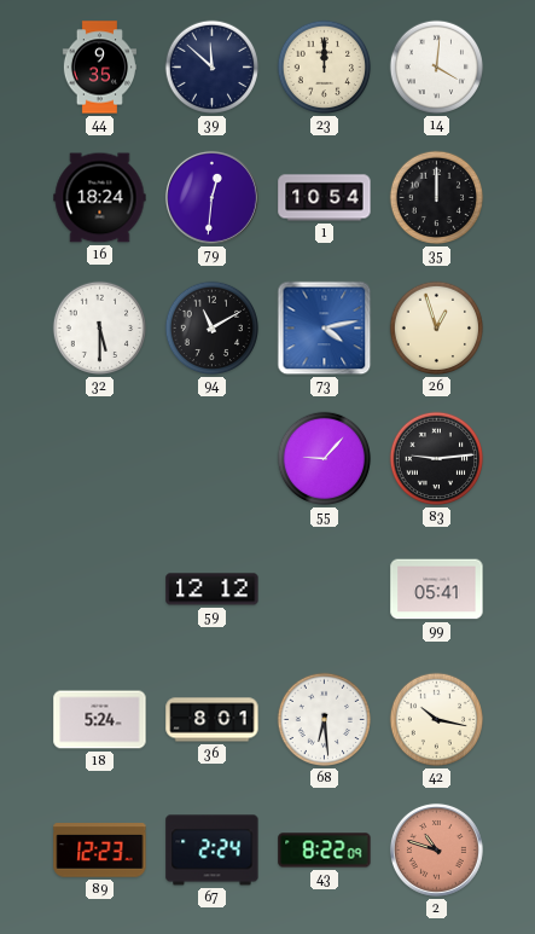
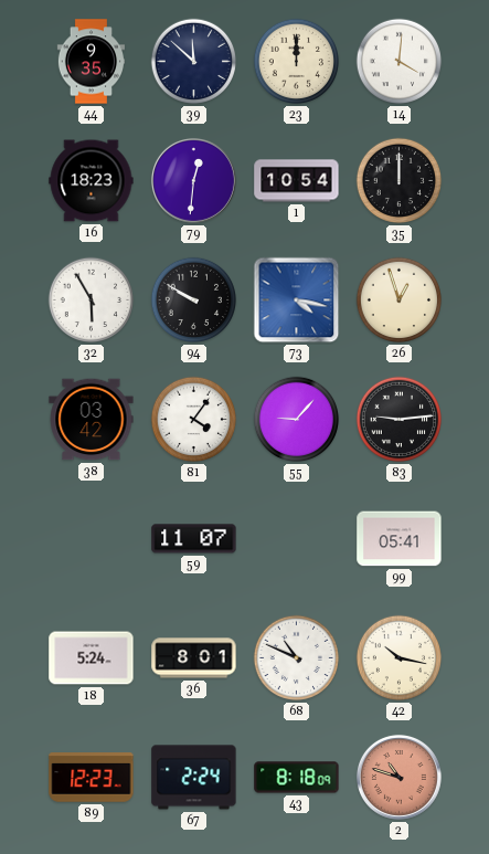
16: 18:24 -> 18:23
32: 5:30 -> 5:55
94: 11:10 -> 9:50
73: 4:13 -> 4:17
38: none -> 03:42
81: none -> 4:06
59: 12:12 -> 11:07
68: 6:29 -> 10:49
43: 8:22 -> 8:18
